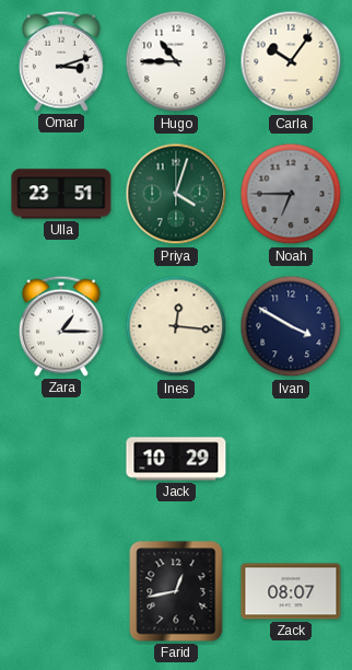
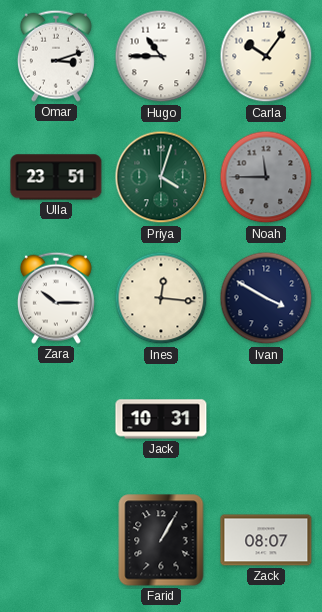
Noah: 6:45 -> 11:45
Zara: 1:15 -> 10:15
Jack: 10:29 -> 10:31
Farid: 12:43 -> 1:05
